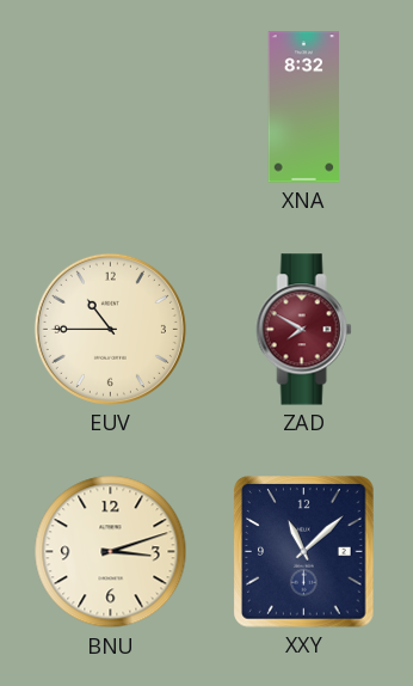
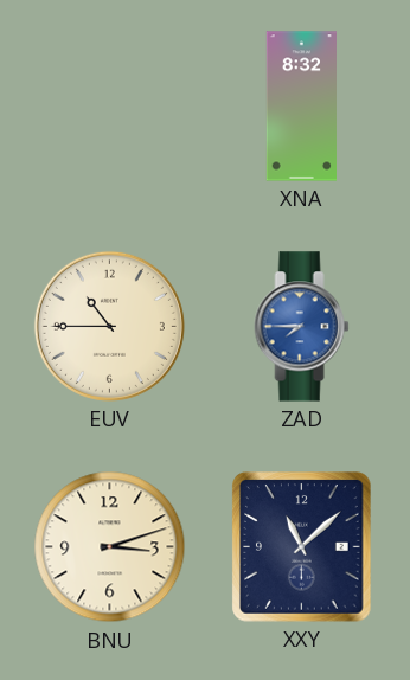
ZAD: 7:50 -> 7:45
ZAD dial: burgundy -> blue
